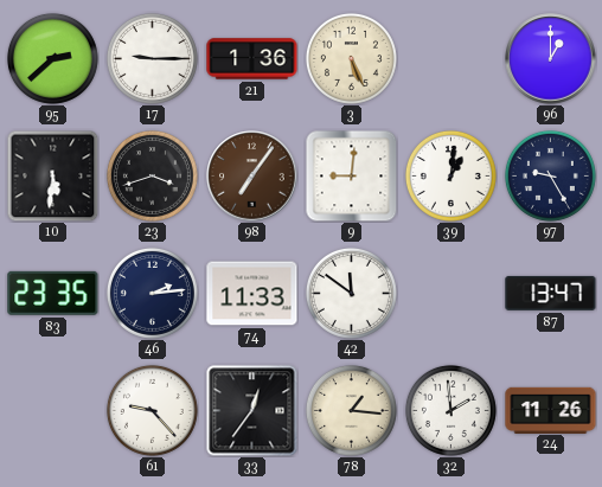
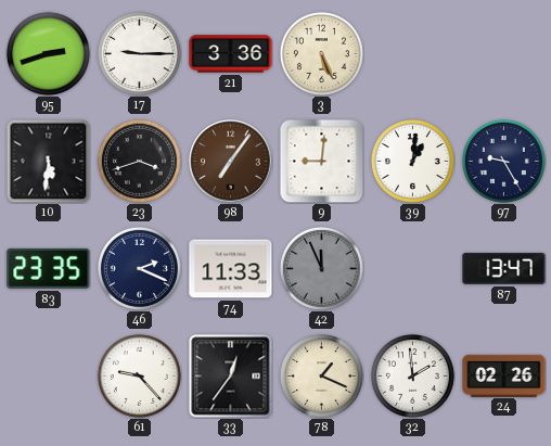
95: 2:38 -> 2:42
21: 1:36 -> 3:36
96: 1:00 -> none
46: 2:14 -> 2:19
42: 11:51 -> 11:56
42 dial: white -> grey
78: 1:16 -> 1:19
24: 11:26 -> 02:26
